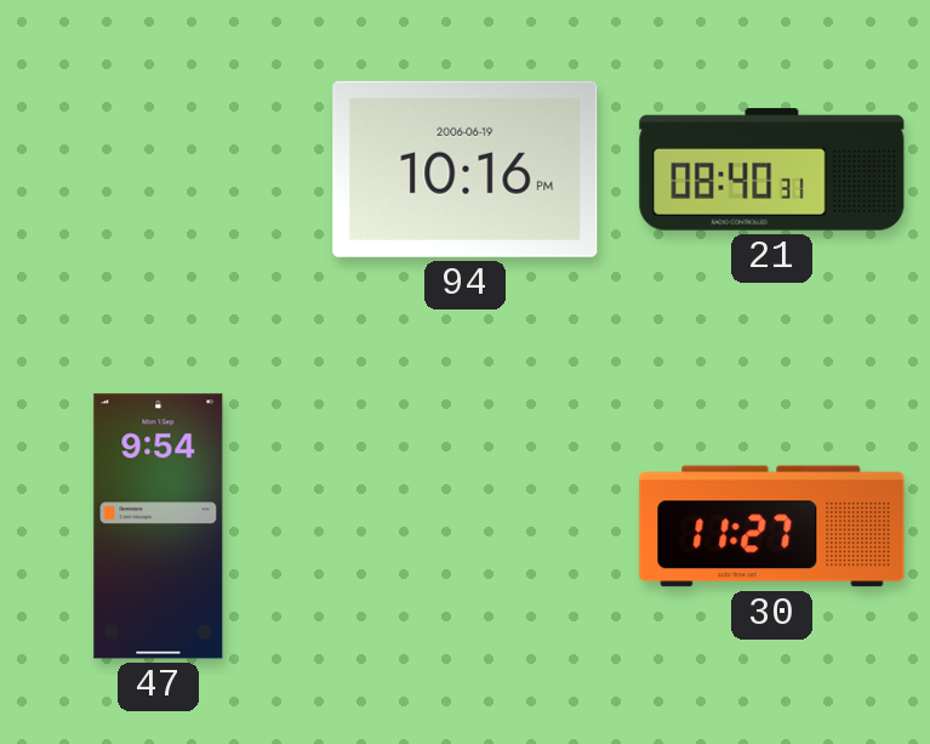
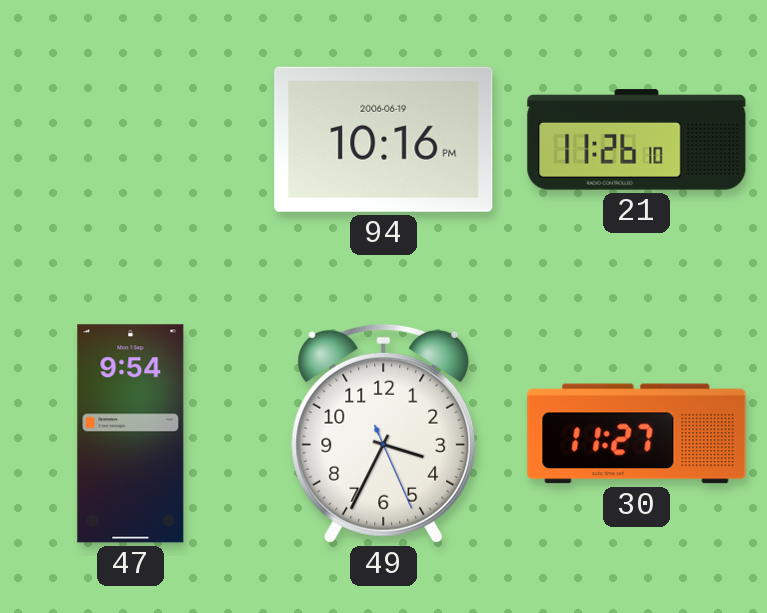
21: 08:40 -> 11:26
49: none -> 3:34
